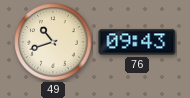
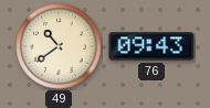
49: 10:42 -> 10:39
